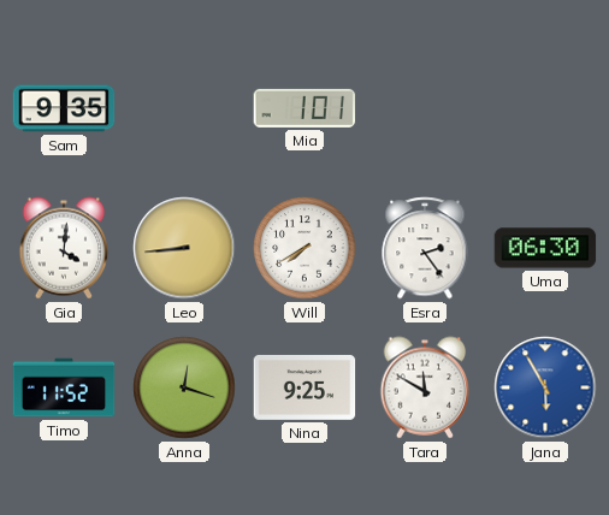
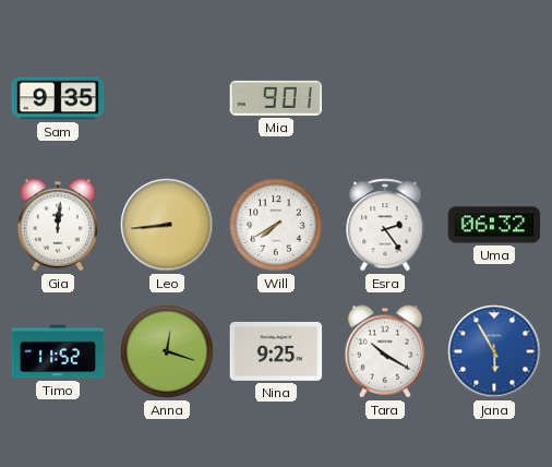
Mia: 1:01 -> 9:01
Gia: 4:01 -> 12:01
Uma: 06:30 -> 06:32
Tara: 11:50 -> 10:20
